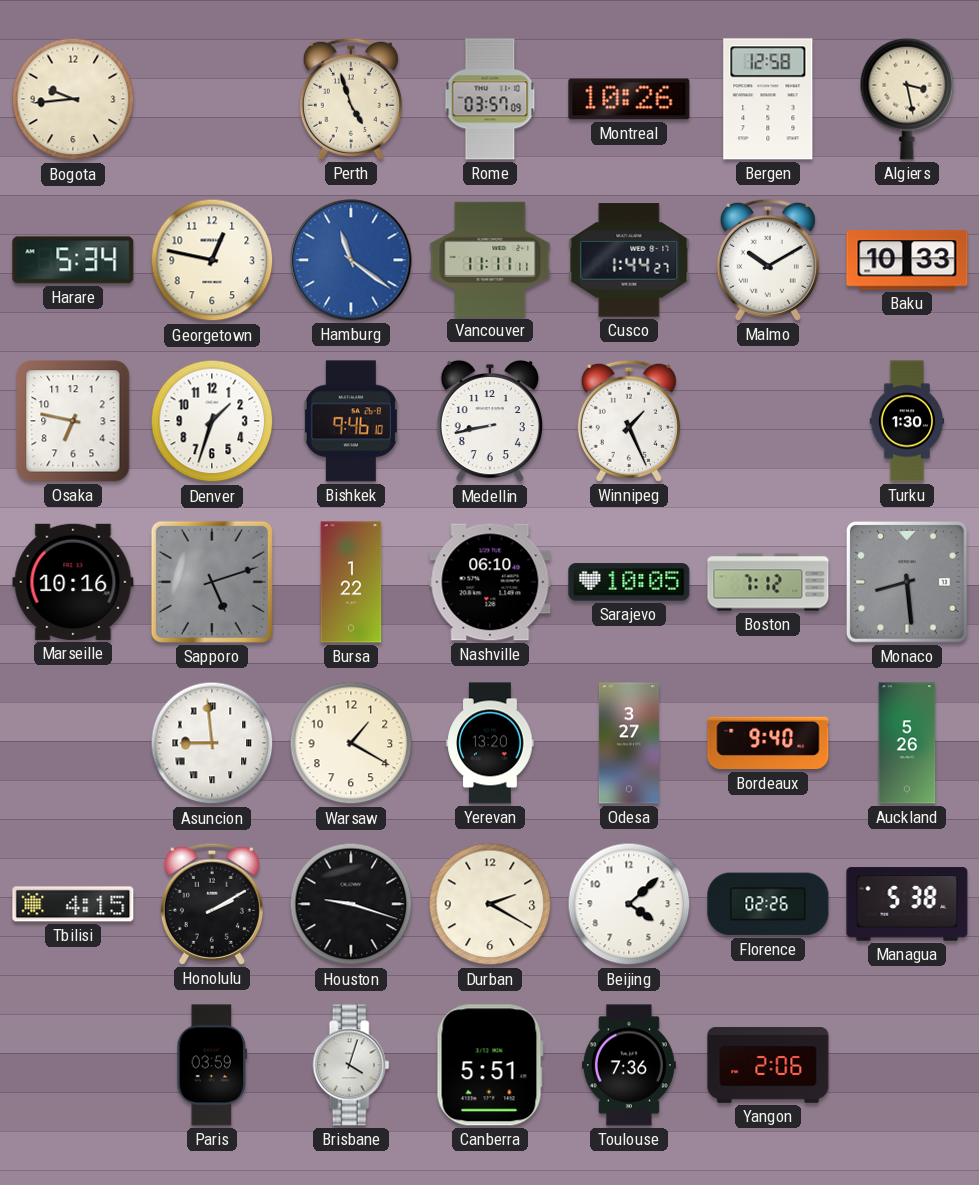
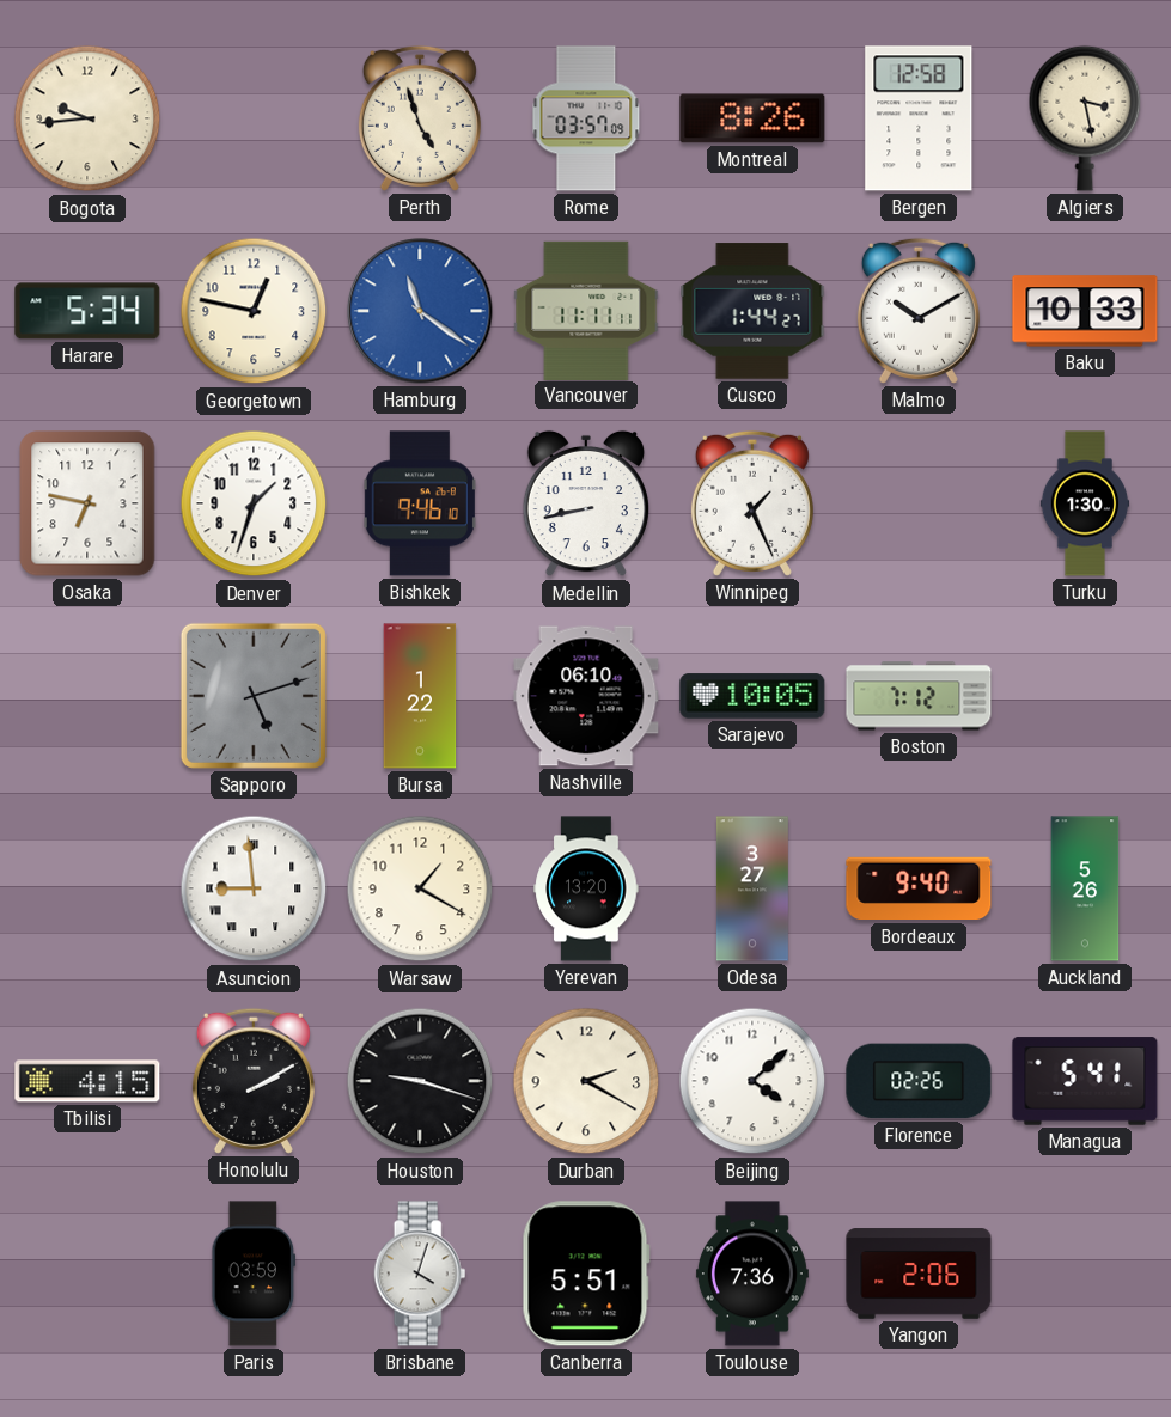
Montreal: 10:26 -> 8:26
Marseille: 10:16 -> none
Monaco: 8:29 -> none
Managua: 5:38 -> 5:41
